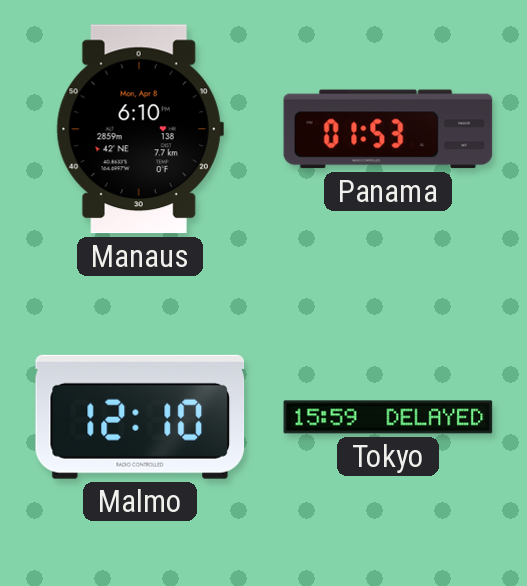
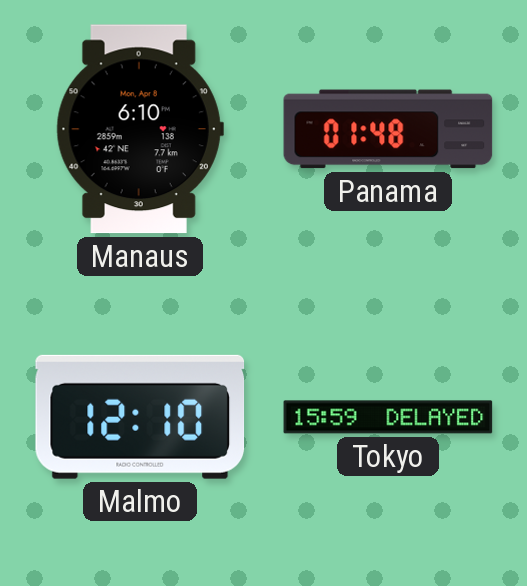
Panama: 01:53 -> 01:48
